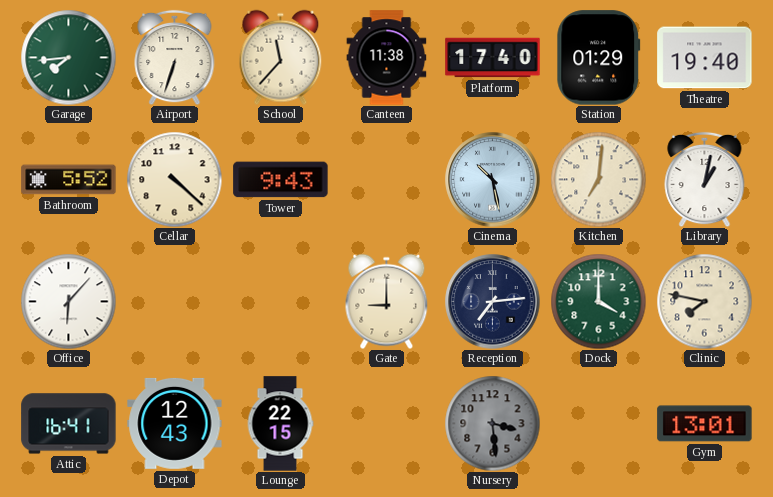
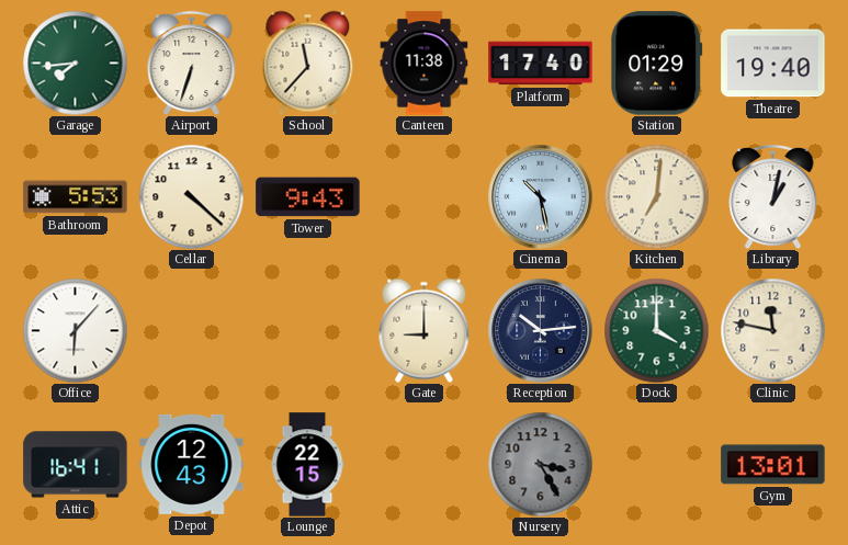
Bathroom: 5:52 -> 5:53
Reception: 7:14 -> 10:14
Clinic: 7:47 -> 11:47
Nursery: 3:29 -> 3:25
